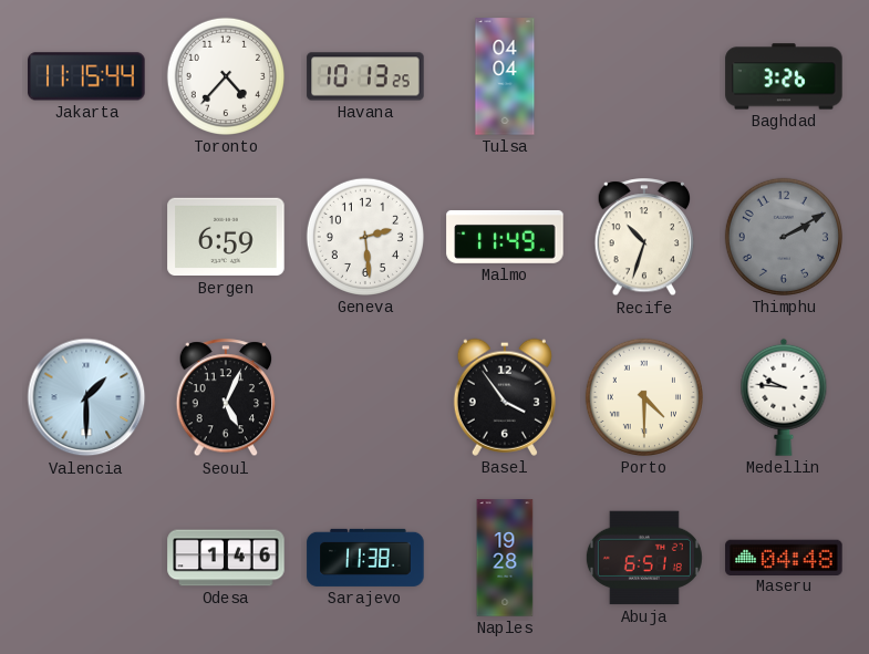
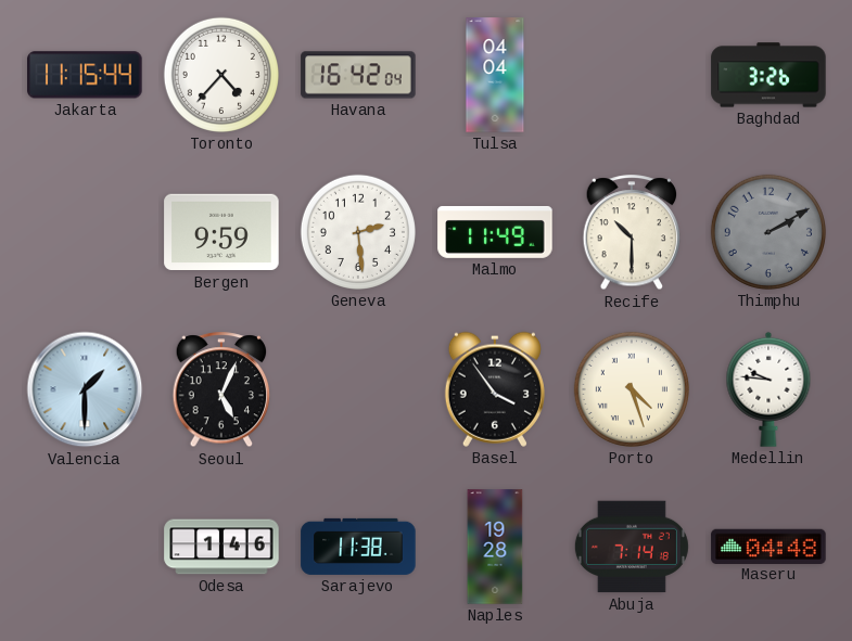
Havana: 10:13 -> 16:42
Bergen: 6:59 -> 9:59
Recife: 10:33 -> 10:30
Porto: 4:30 -> 4:27
Abuja: 6:51 -> 7:14
